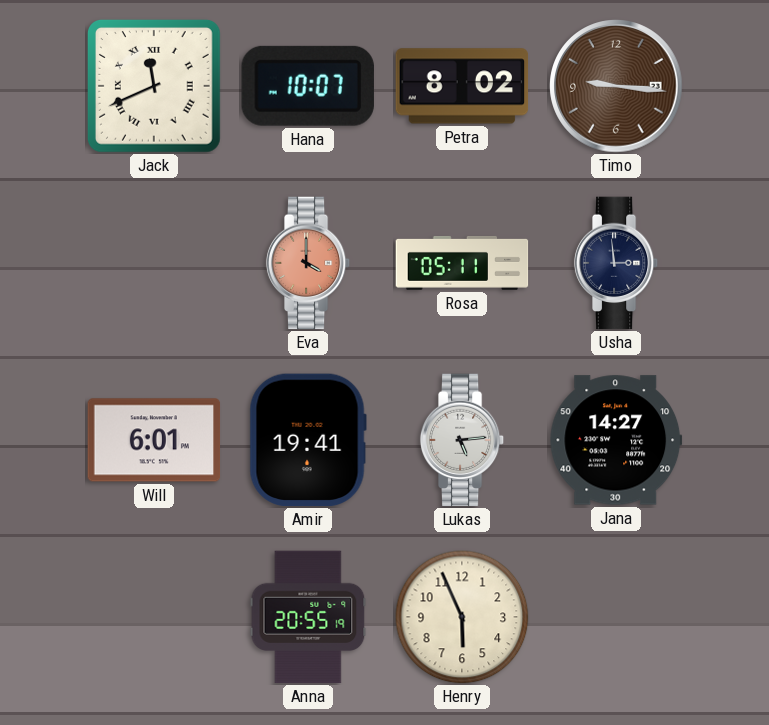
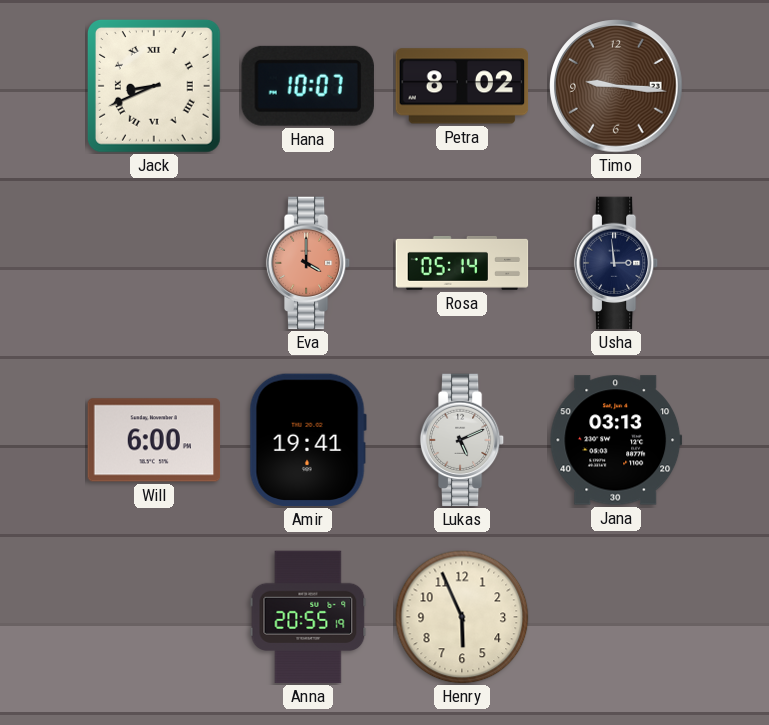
Jack: 11:41 -> 8:41
Rosa: 05:11 -> 05:14
Will: 6:01 -> 6:00
Lukas: 5:14 -> 5:11
Jana: 14:27 -> 03:13
